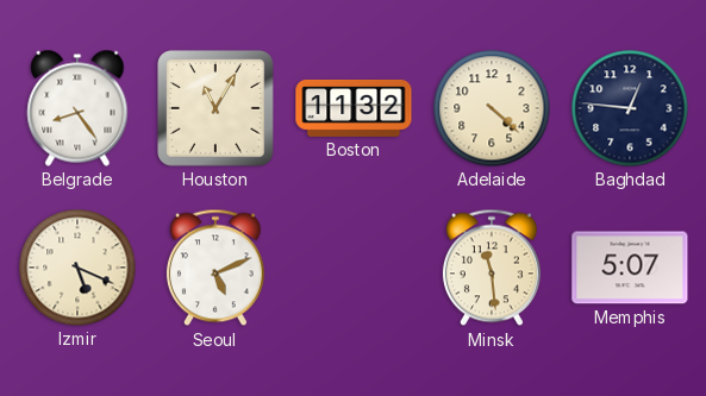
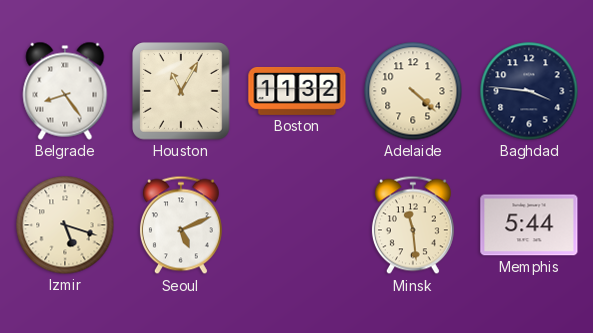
Baghdad: 12:46 -> 3:46
Izmir: 5:19 -> 5:18
Memphis: 5:07 -> 5:44
